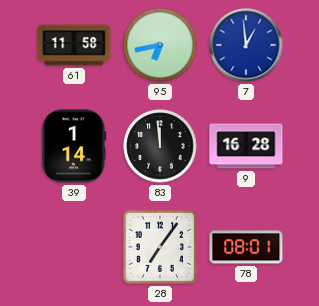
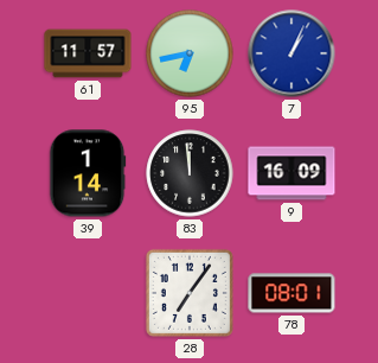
61: 11:58 -> 11:57
7: 12:59 -> 1:04
9: 16:28 -> 16:09
